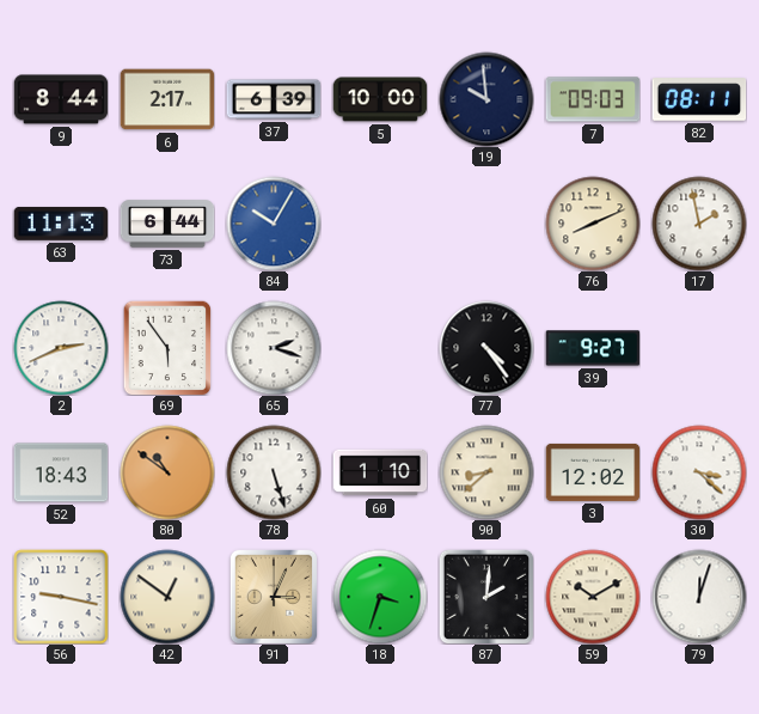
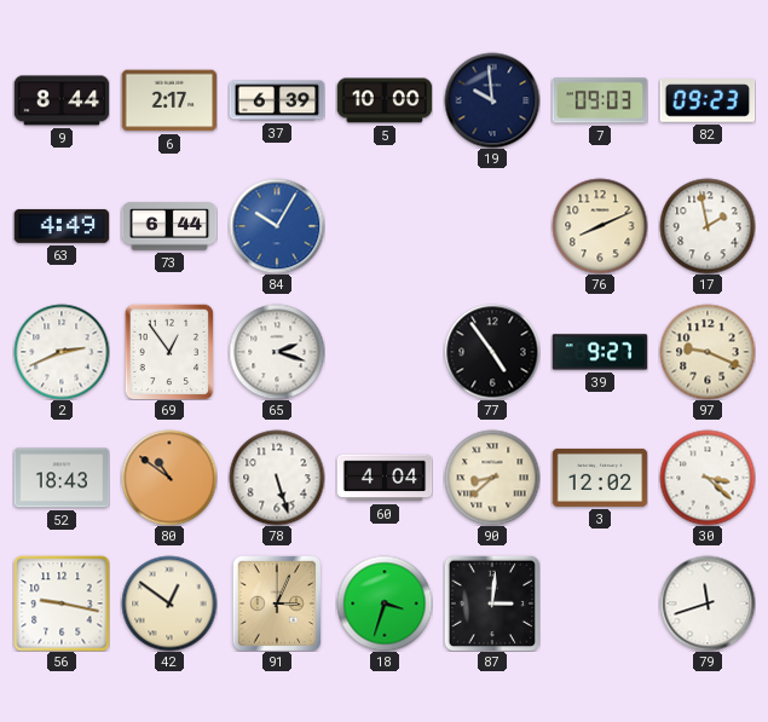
82: 08:11 -> 09:23
63: 11:13 -> 4:49
69: 5:54 -> 12:54
77: 4:24 -> 4:54
97: none -> 9:19
60: 1:10 -> 4:04
87: 2:01 -> 3:01
59: 10:10 -> none
79: 12:03 -> 11:42
